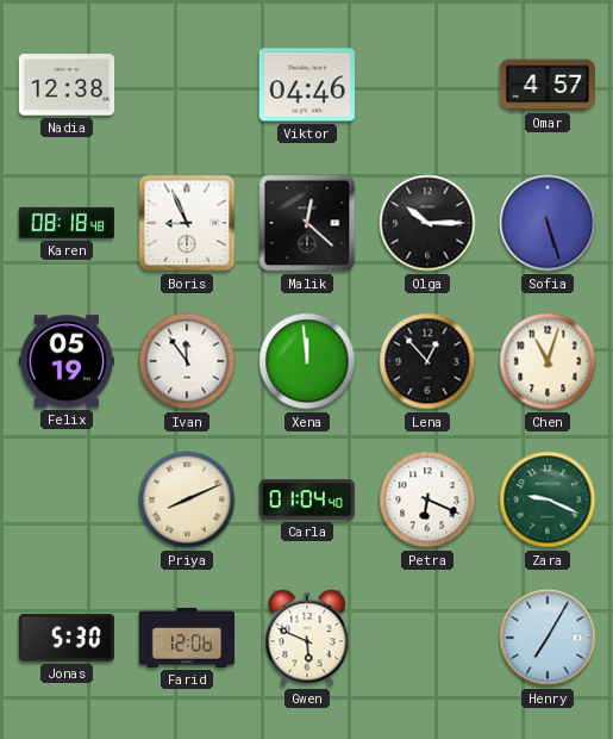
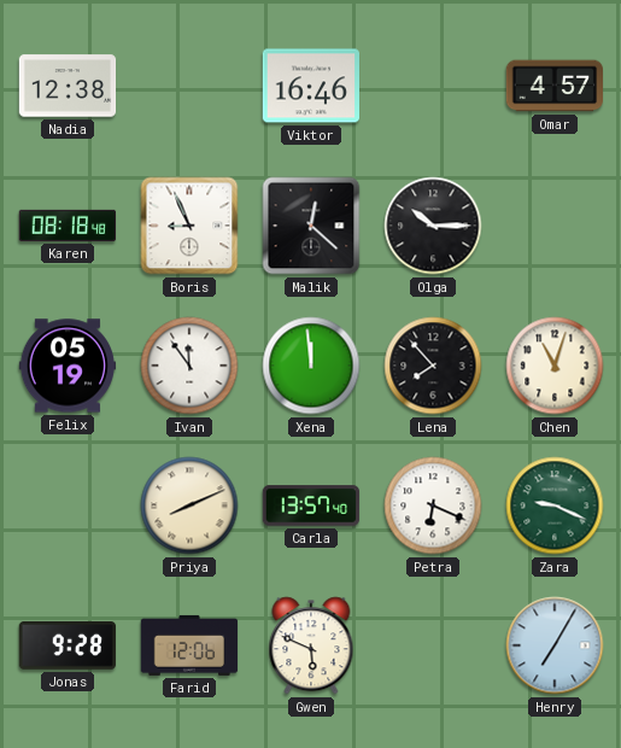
Viktor: 04:46 -> 16:46
Sofia: 5:27 -> none
Lena: 12:53 -> 7:53
Carla: 01:04 -> 13:57
Jonas: 5:30 -> 9:28
